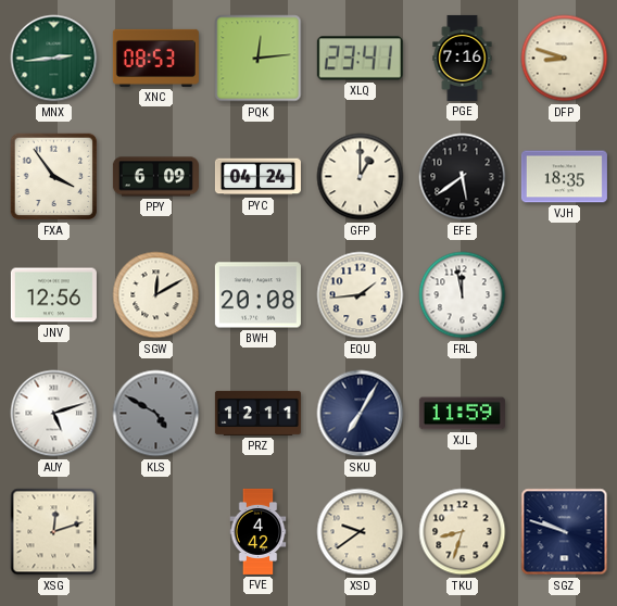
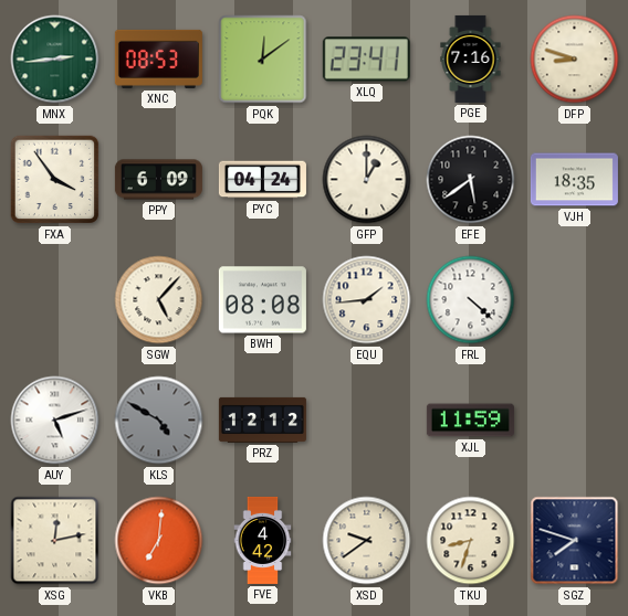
PQK: 12:14 -> 12:09
JNV: 12:56 -> none
SGW: 12:10 -> 5:07
BWH: 20:08 -> 08:08
FRL: 11:58 -> 4:22
PRZ: 12:11 -> 12:12
SKU: 7:05 -> none
XSG: 12:12 -> 12:13
VKB: none -> 7:01
SGZ: 9:48 -> 7:48
